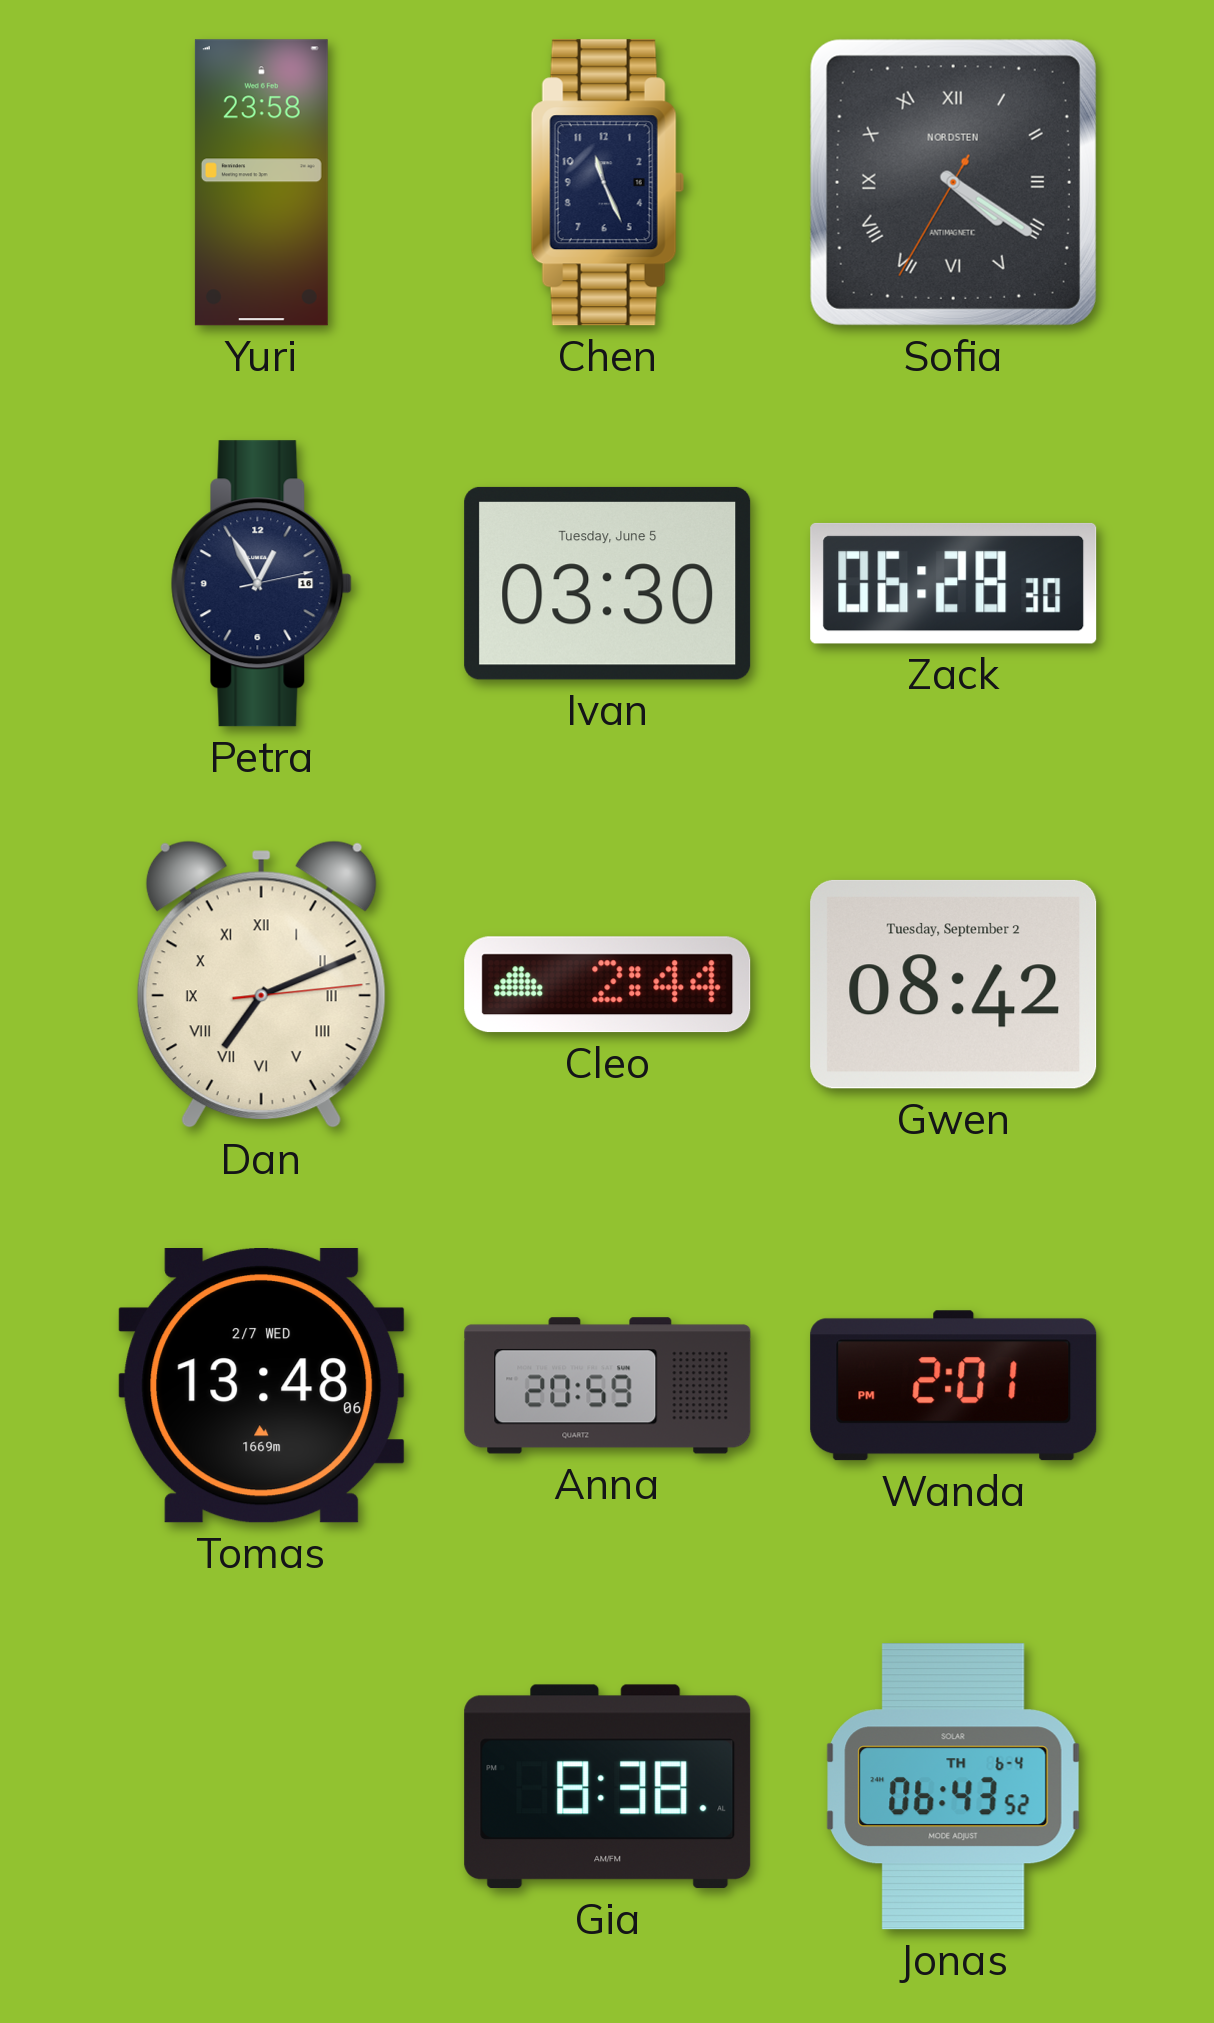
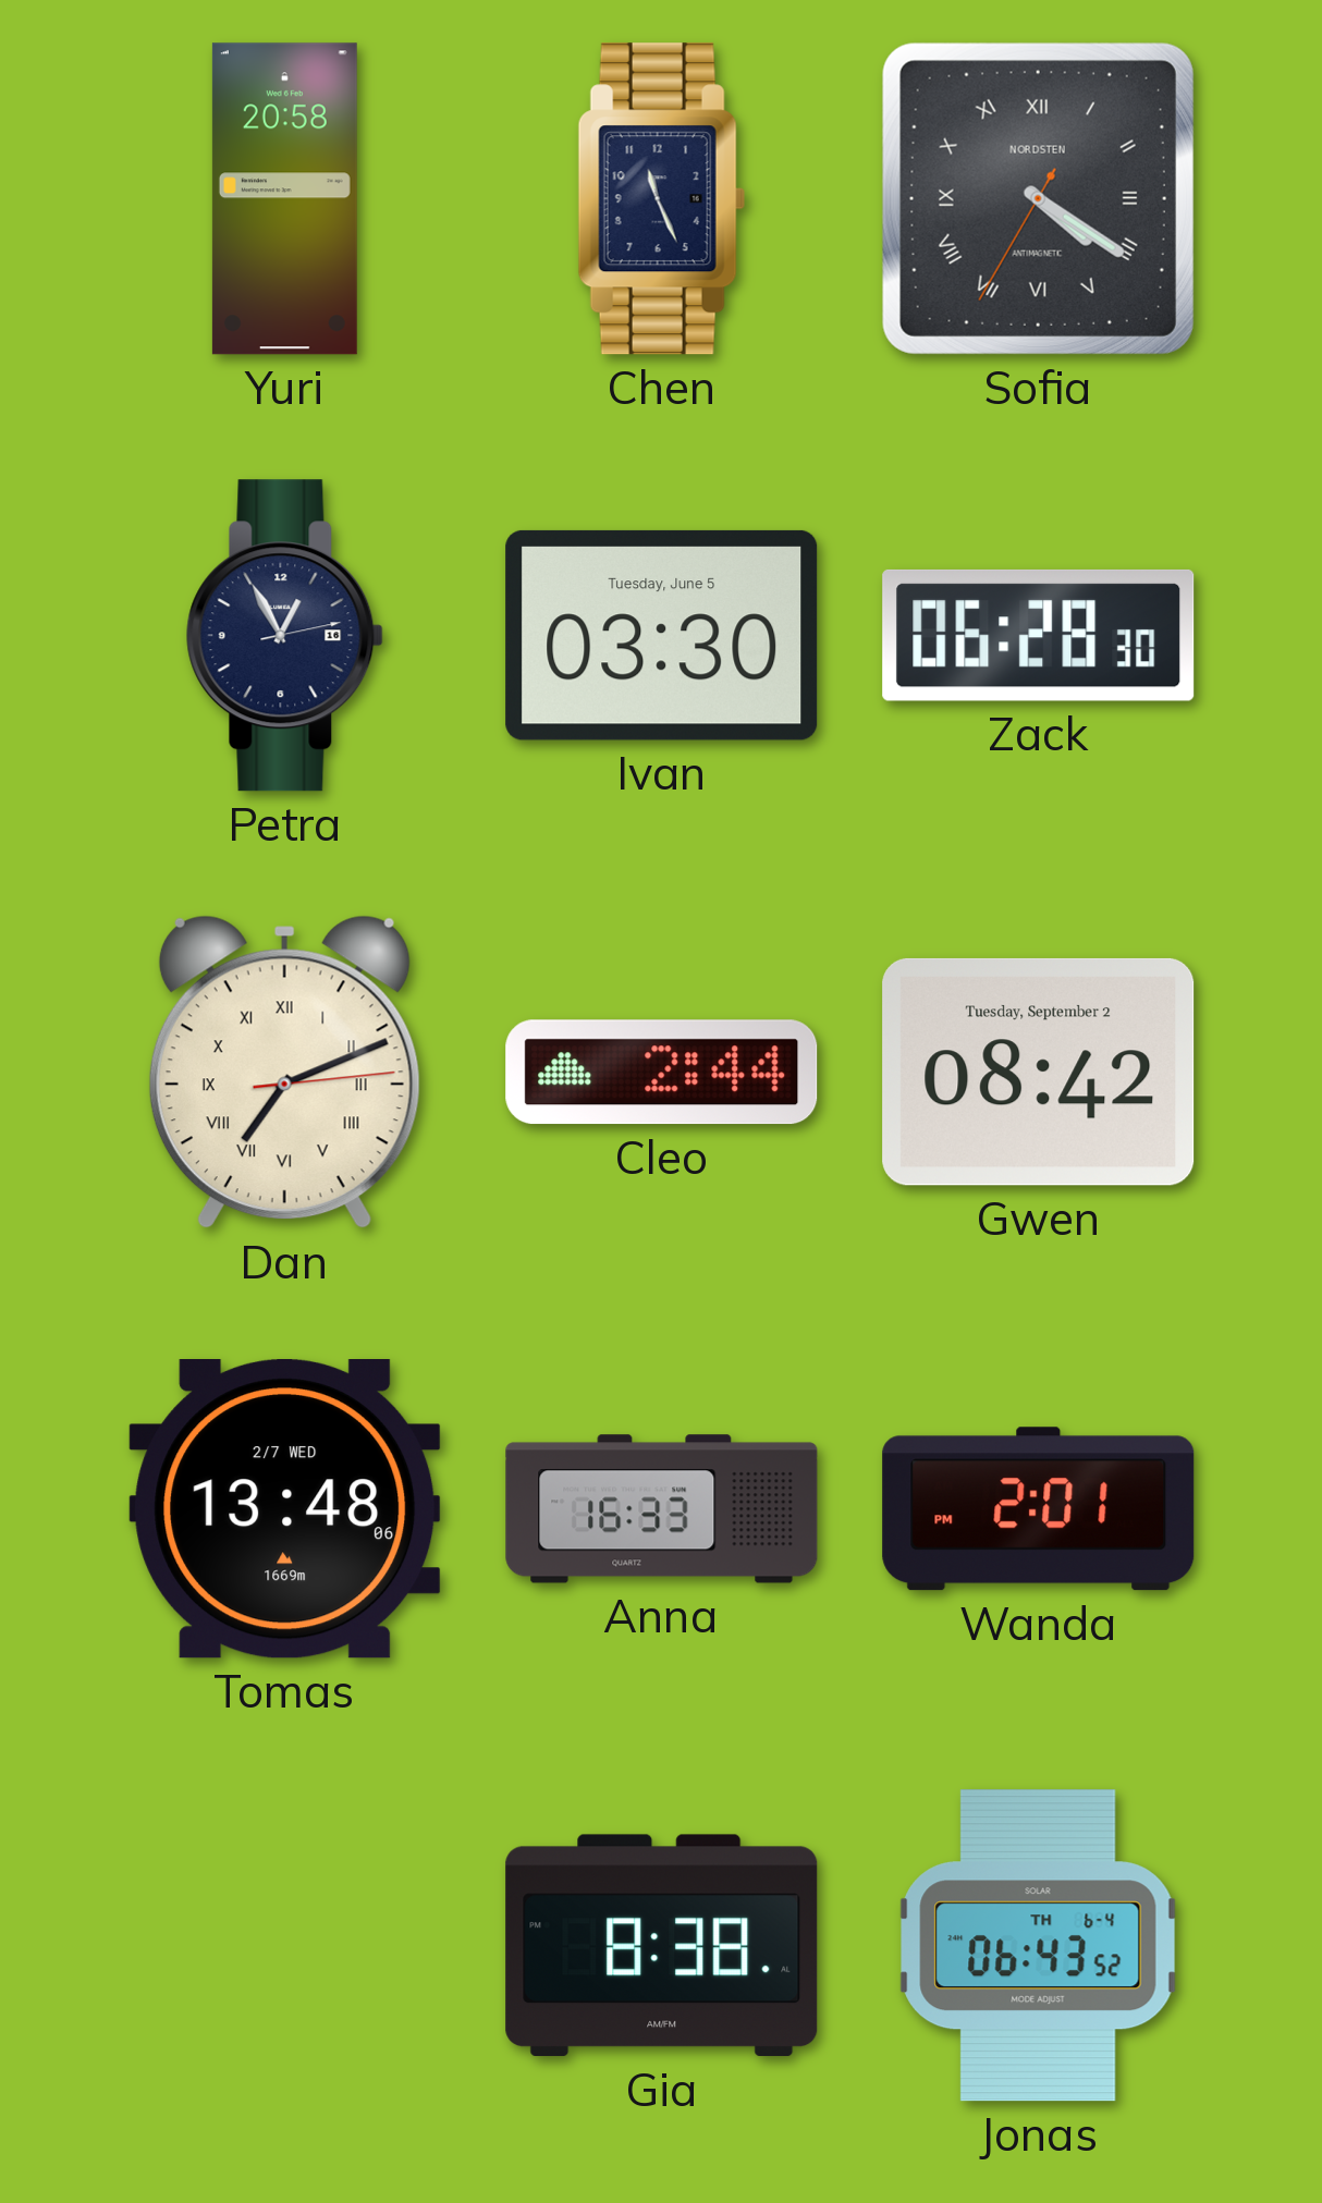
Yuri: 23:58 -> 20:58
Anna: 20:59 -> 16:33
